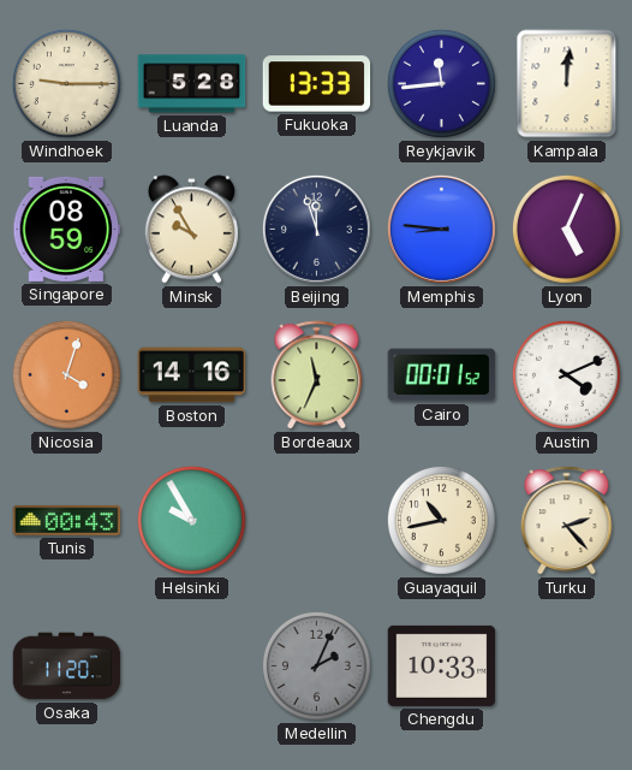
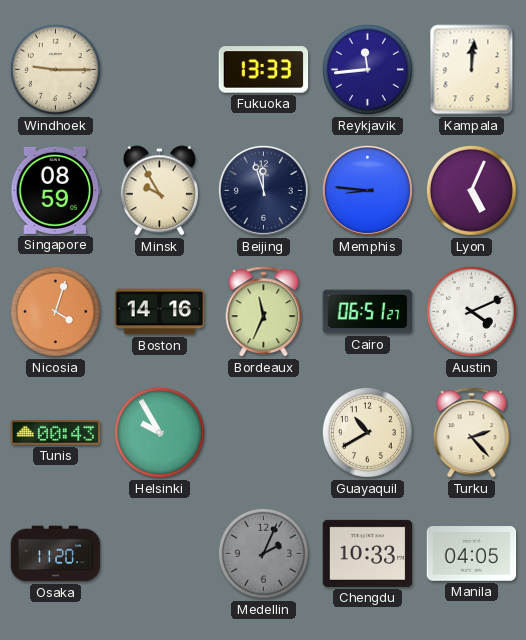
Luanda: 5:28 -> none
Cairo: 00:01 -> 06:51
Guayaquil: 10:43 -> 10:40
Manila: none -> 04:05
